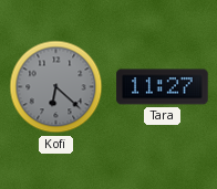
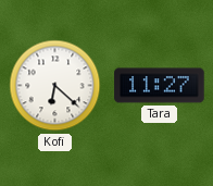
Kofi dial: grey -> white
